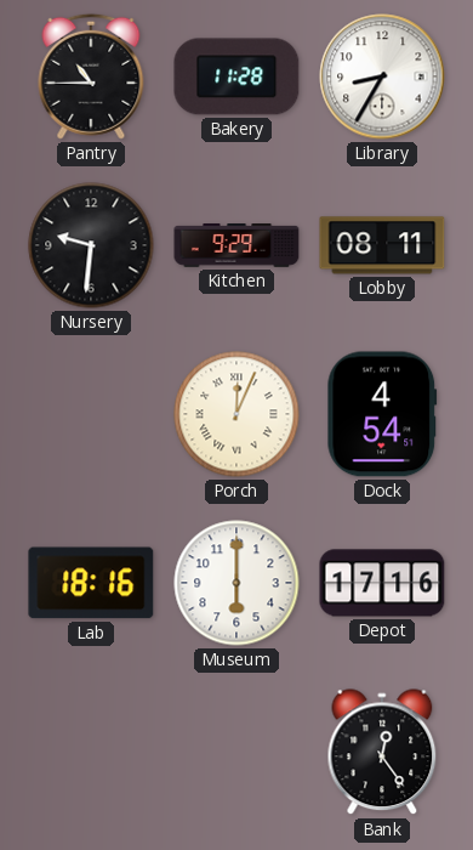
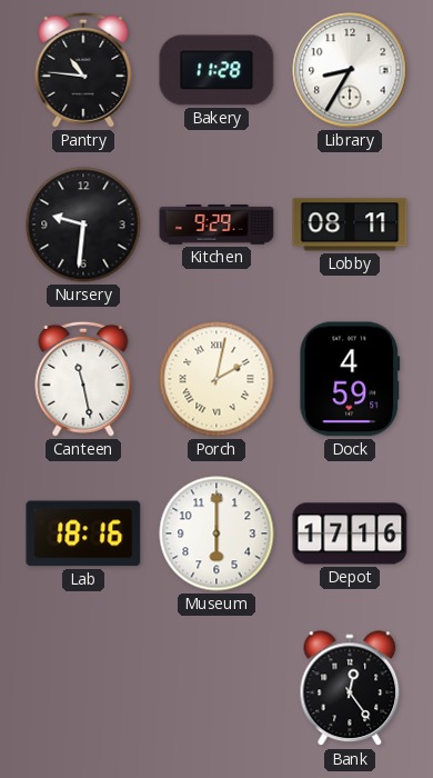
Pantry: 10:45 -> 10:46
Canteen: none -> 11:28
Porch: 12:04 -> 2:02
Dock: 4:54 -> 4:59
